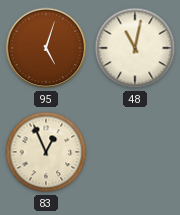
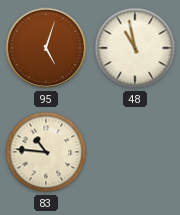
48: 11:02 -> 10:58
83: 12:56 -> 10:46
